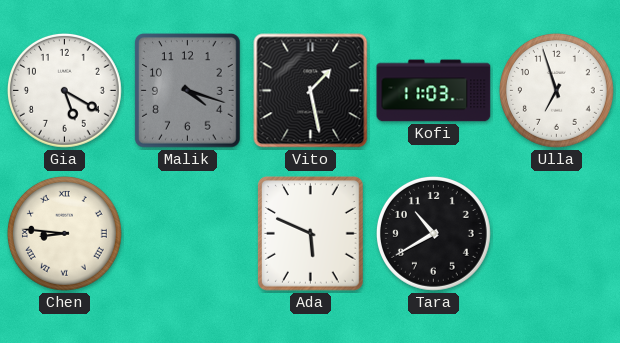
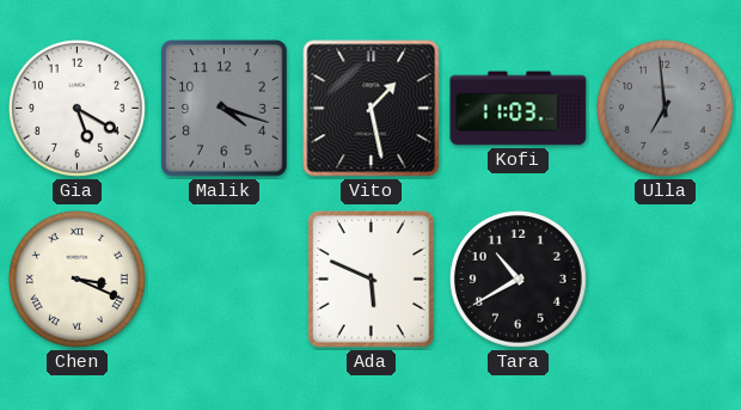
Ulla: 6:57 -> 6:59
Ulla dial: white -> grey
Chen: 8:46 -> 3:19
